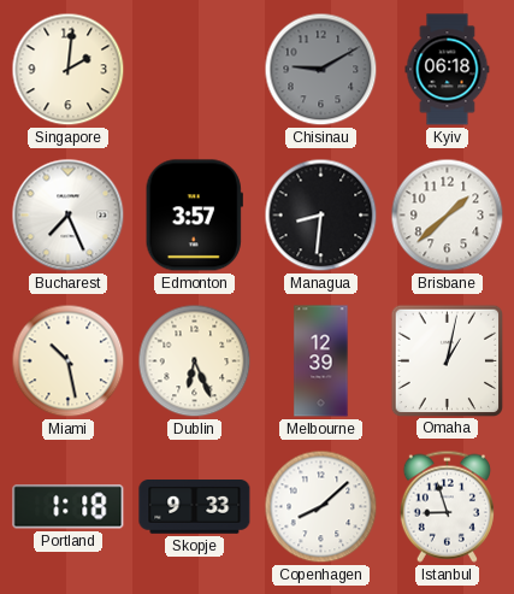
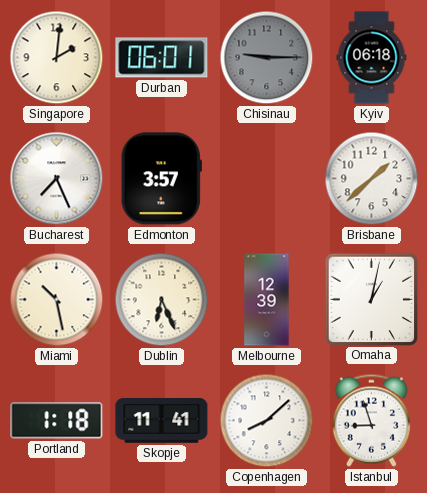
Durban: none -> 06:01
Chisinau: 9:10 -> 9:15
Managua: 8:31 -> none
Skopje: 9:33 -> 11:41
